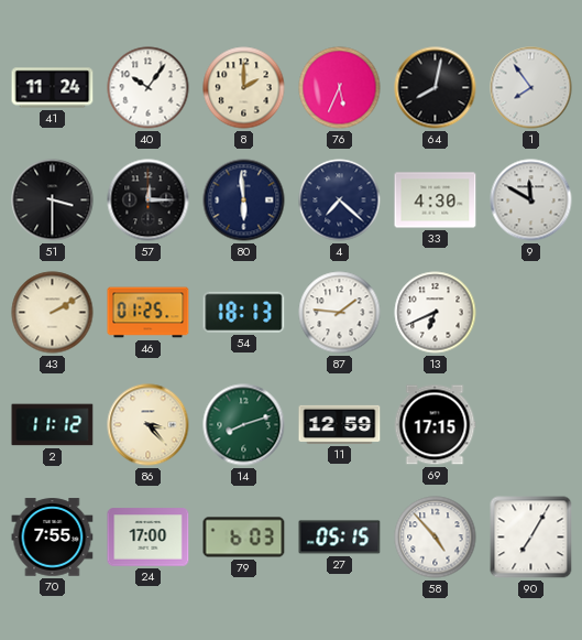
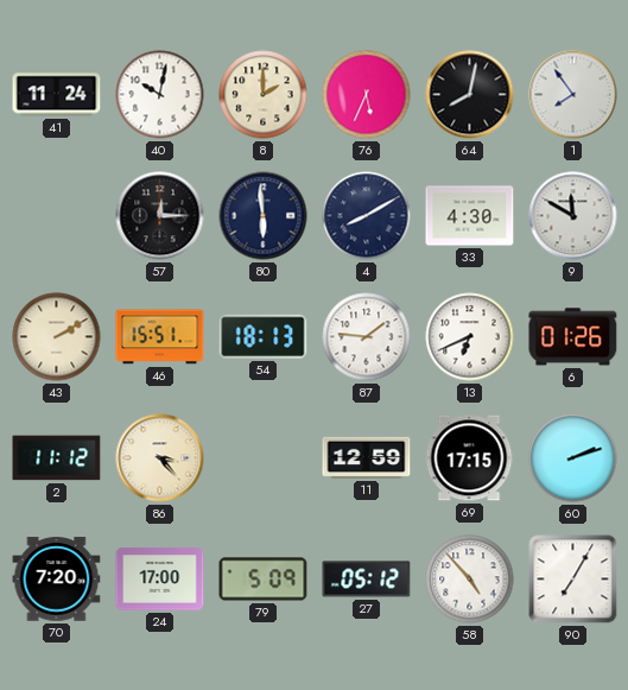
40: 10:06 -> 10:02
51: 3:30 -> none
4: 7:22 -> 8:10
46: 01:25 -> 15:51
6: none -> 01:26
14: 8:12 -> none
60: none -> 2:12
70: 7:55 -> 7:20
79: 6:03 -> 5:09
27: 05:15 -> 05:12
